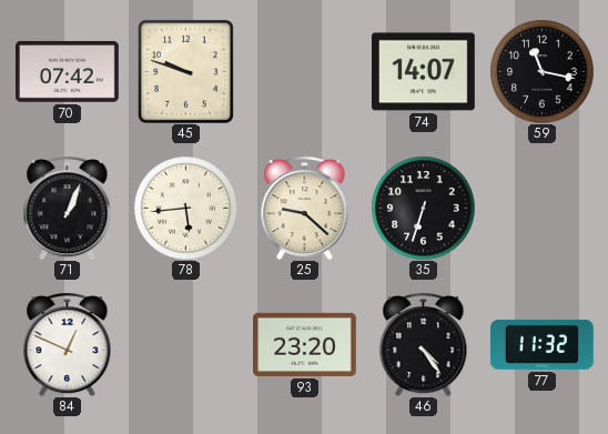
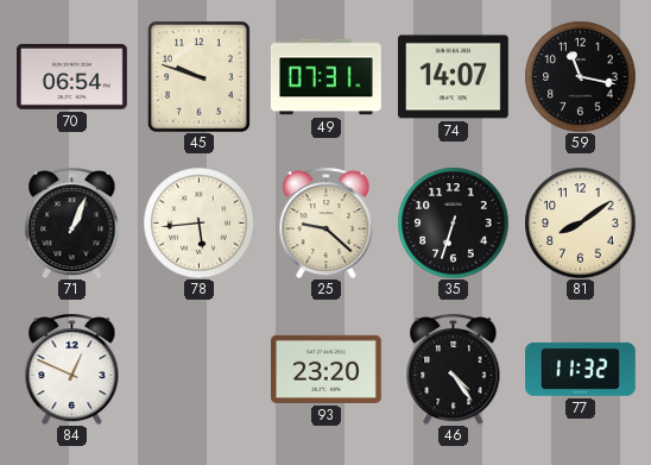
70: 07:42 -> 06:54
49: none -> 07:31
81: none -> 8:09
